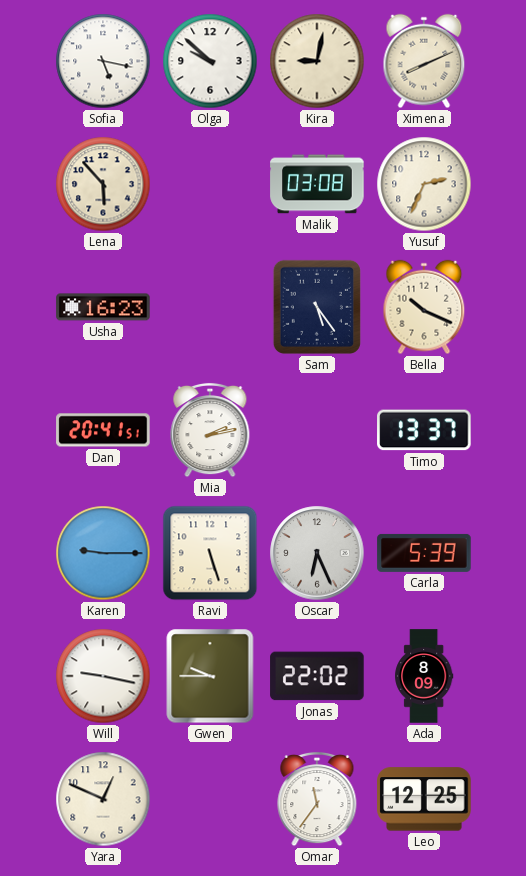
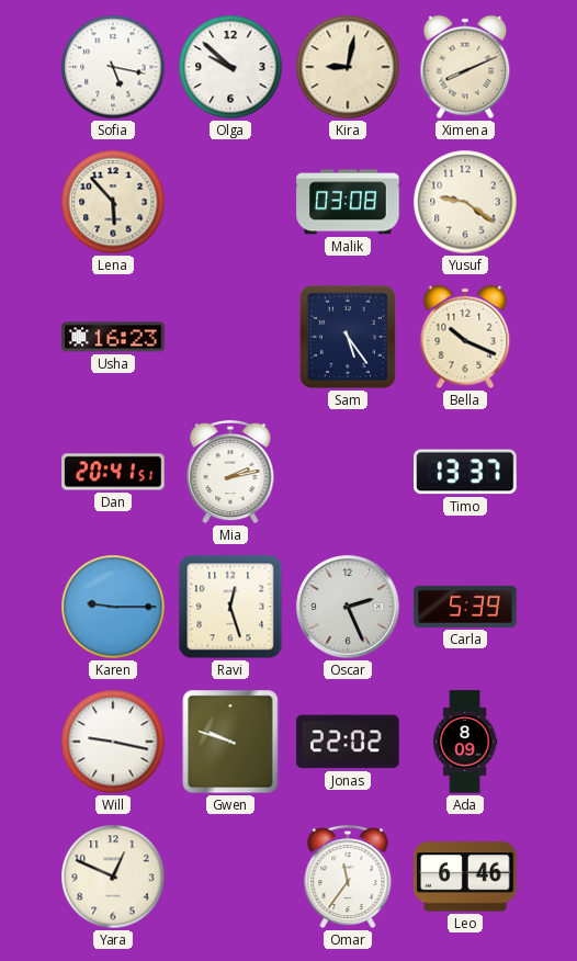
Yusuf: 2:34 -> 9:21
Ravi: 5:27 -> 12:27
Oscar: 6:26 -> 2:26
Gwen: 9:45 -> 9:48
Leo: 12:25 -> 6:46
